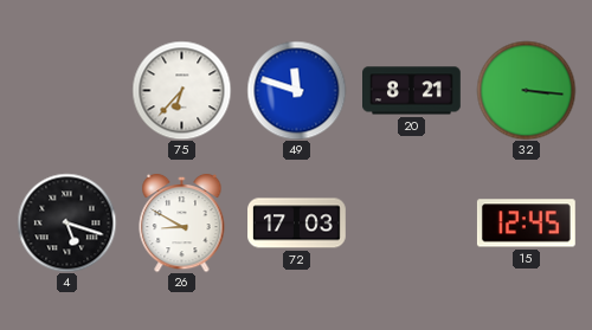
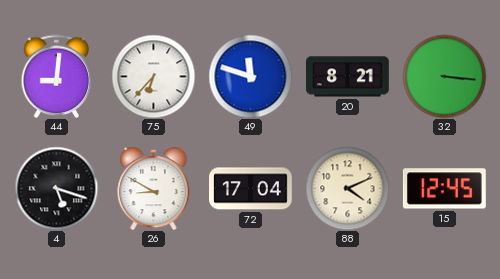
44: none -> 9:01
72: 17:03 -> 17:04
88: none -> 4:11
